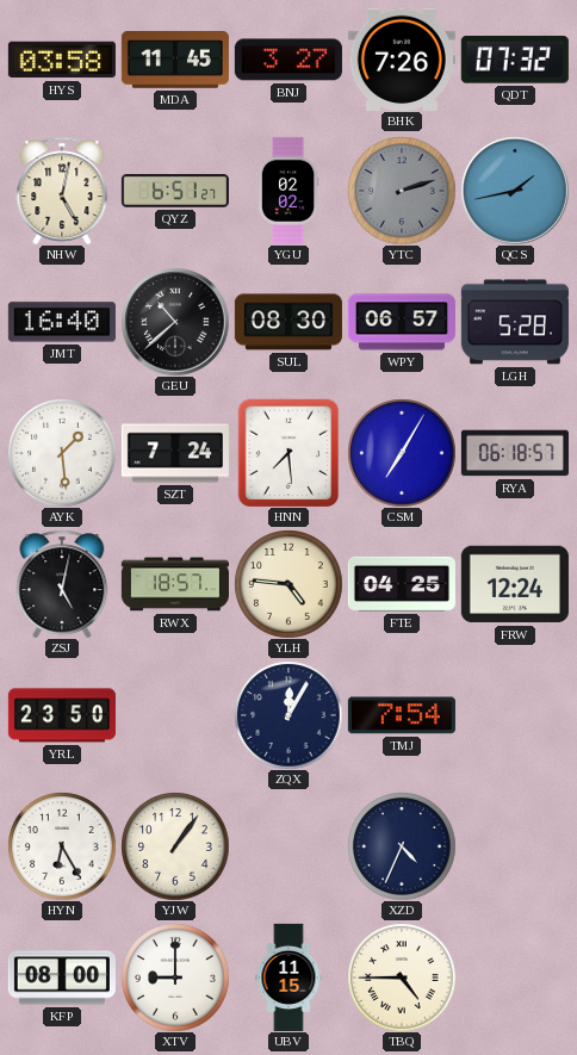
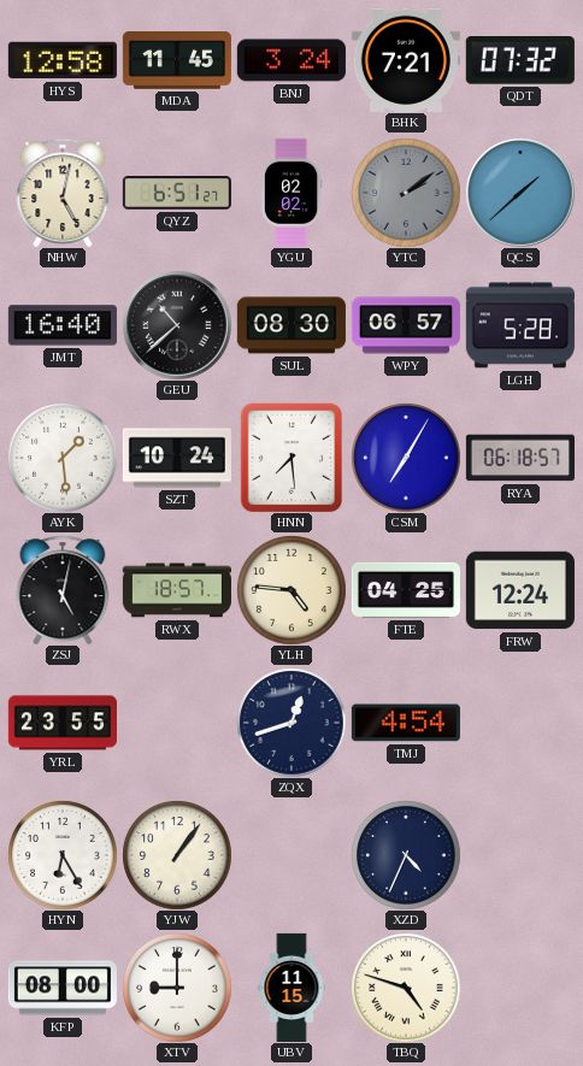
HYS: 03:58 -> 12:58
BNJ: 3:27 -> 3:24
BHK: 7:26 -> 7:21
YTC: 2:12 -> 2:09
QCS: 1:43 -> 1:38
SZT: 7:24 -> 10:24
YRL: 23:50 -> 23:55
ZQX: 12:05 -> 12:42
TMJ: 7:54 -> 4:54
TBQ: 4:45 -> 4:48
